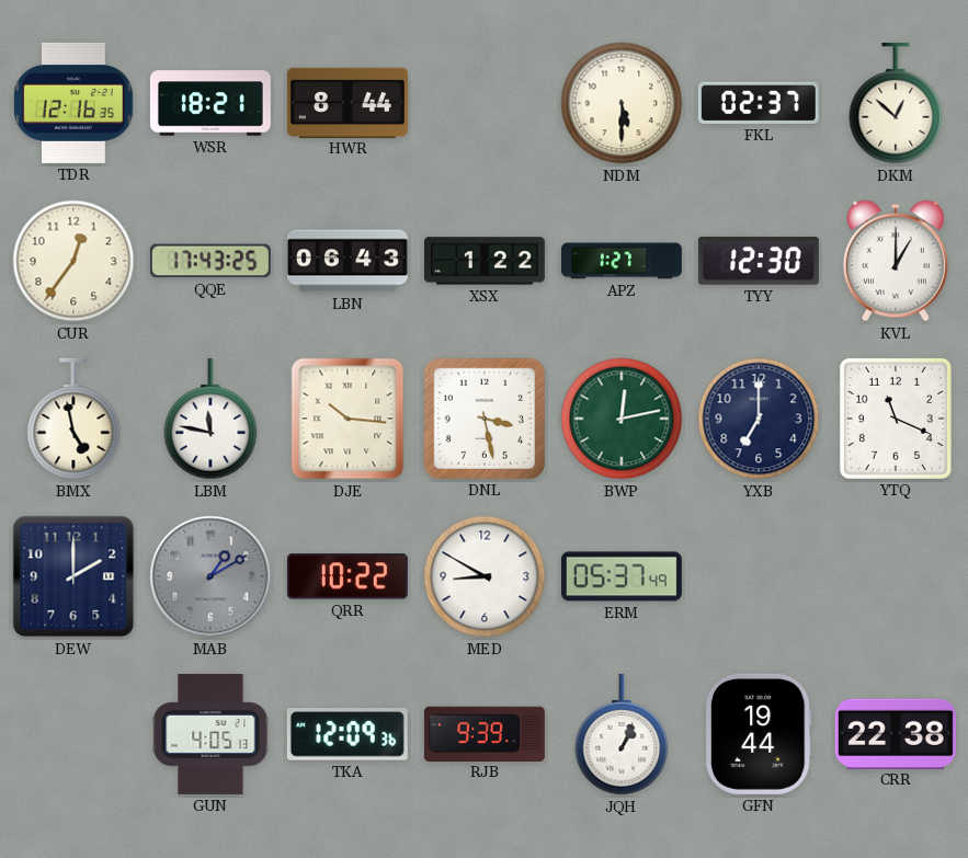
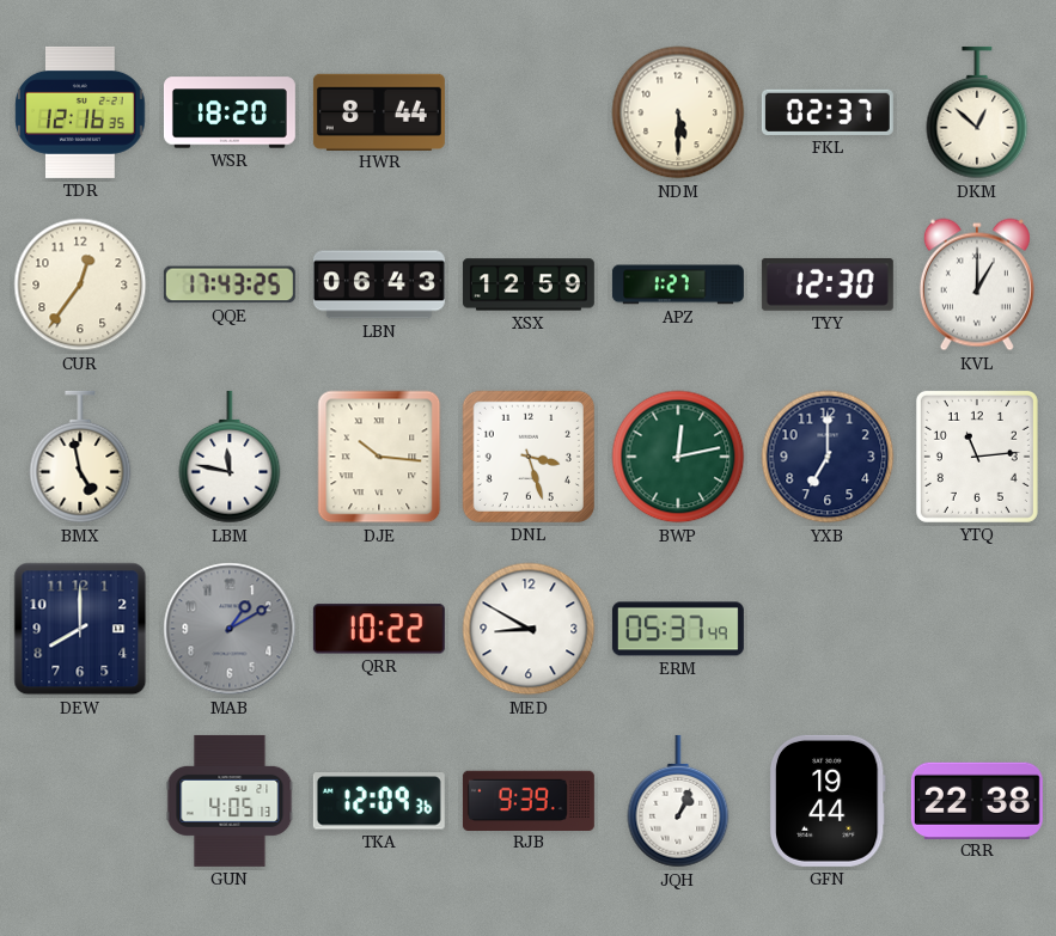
WSR: 18:21 -> 18:20
XSX: 1:22 -> 12:59
DNL: 3:28 -> 3:27
YTQ: 11:19 -> 11:14
DEW: 2:00 -> 8:00
